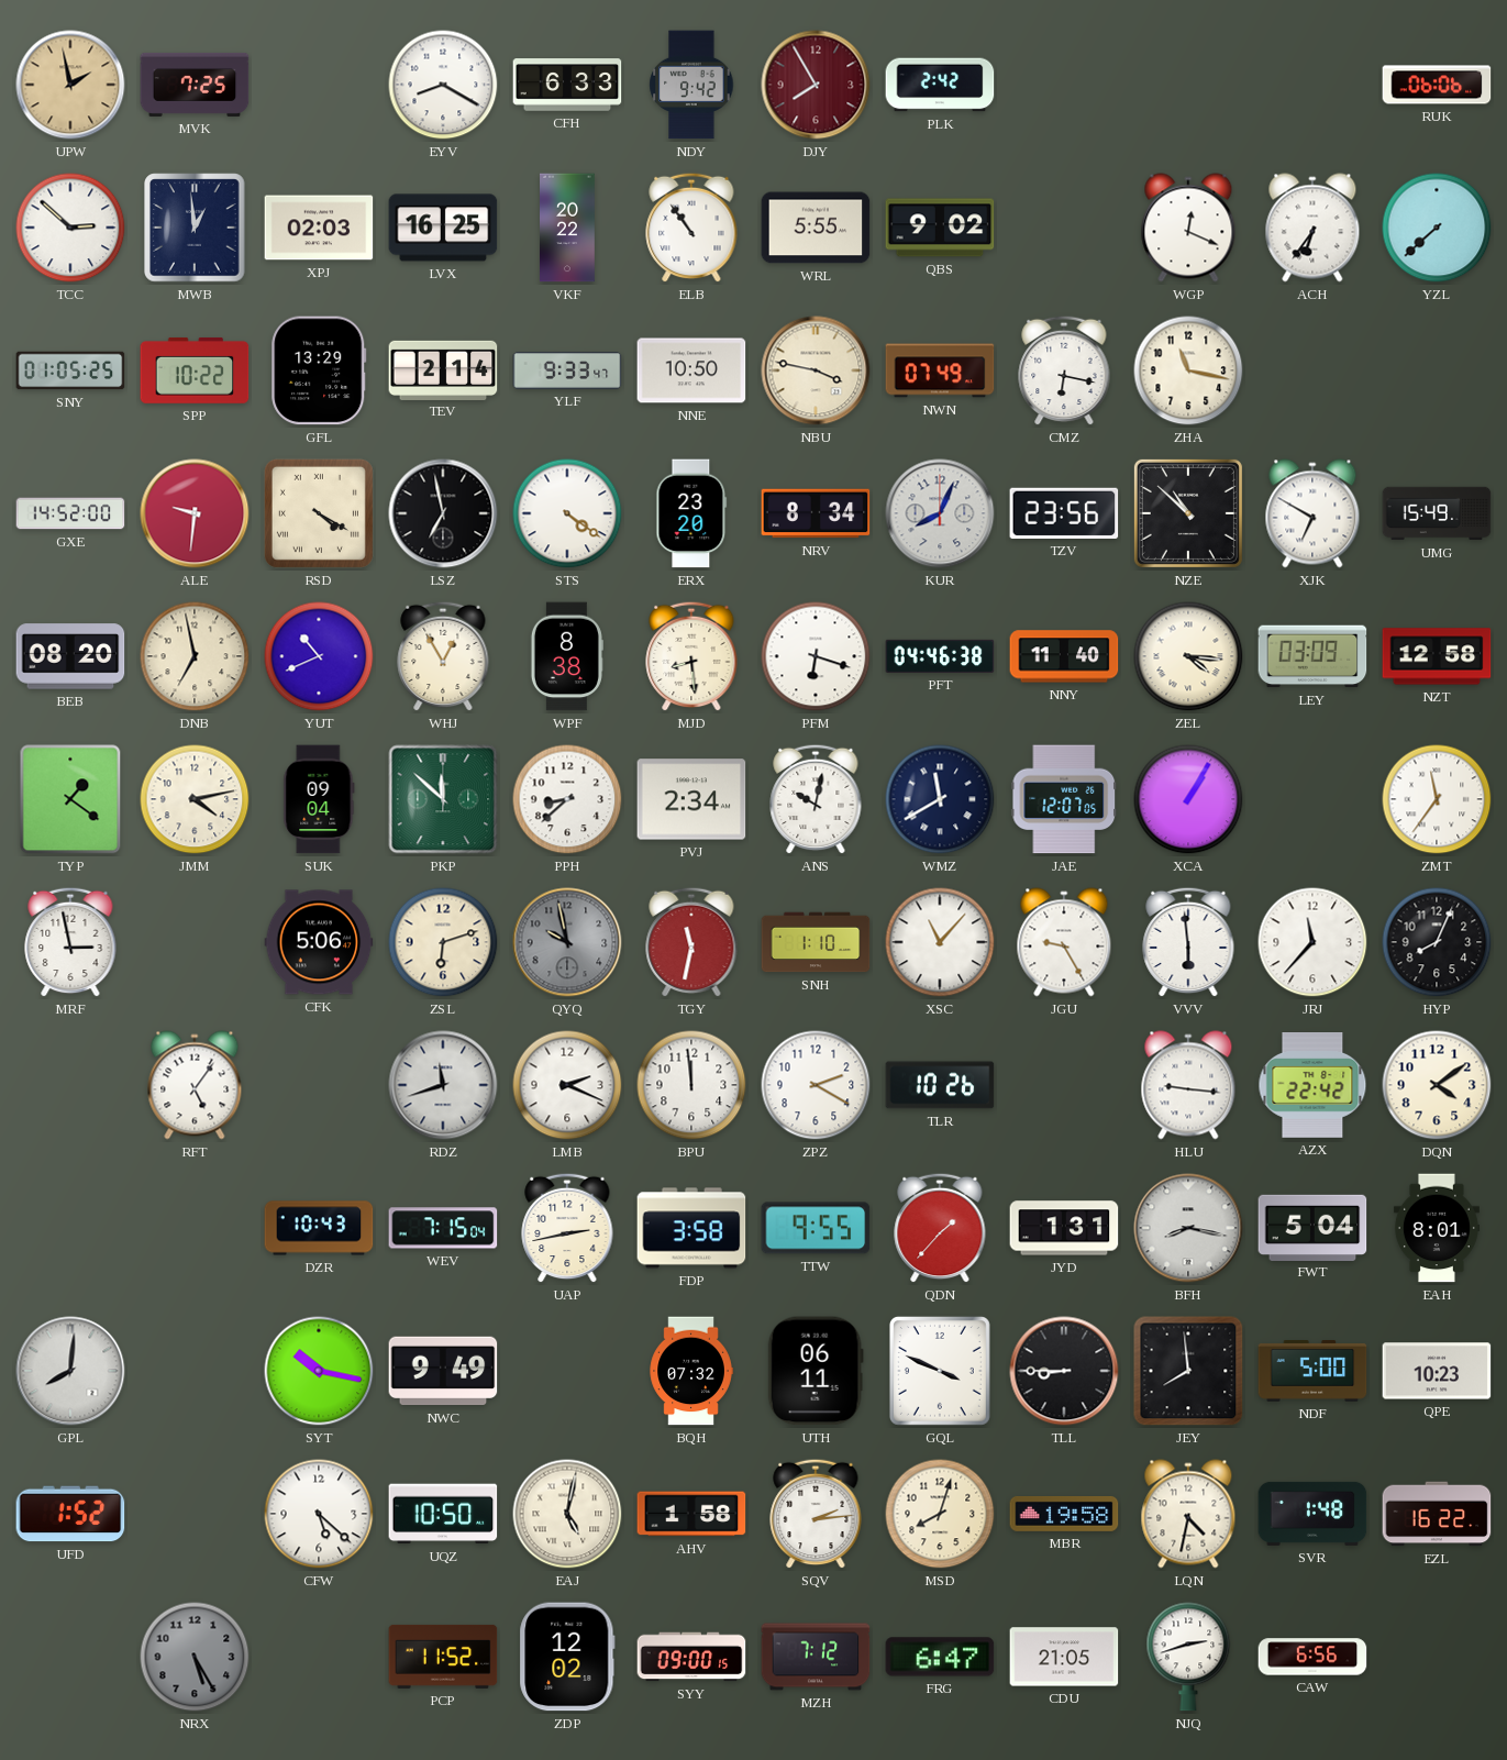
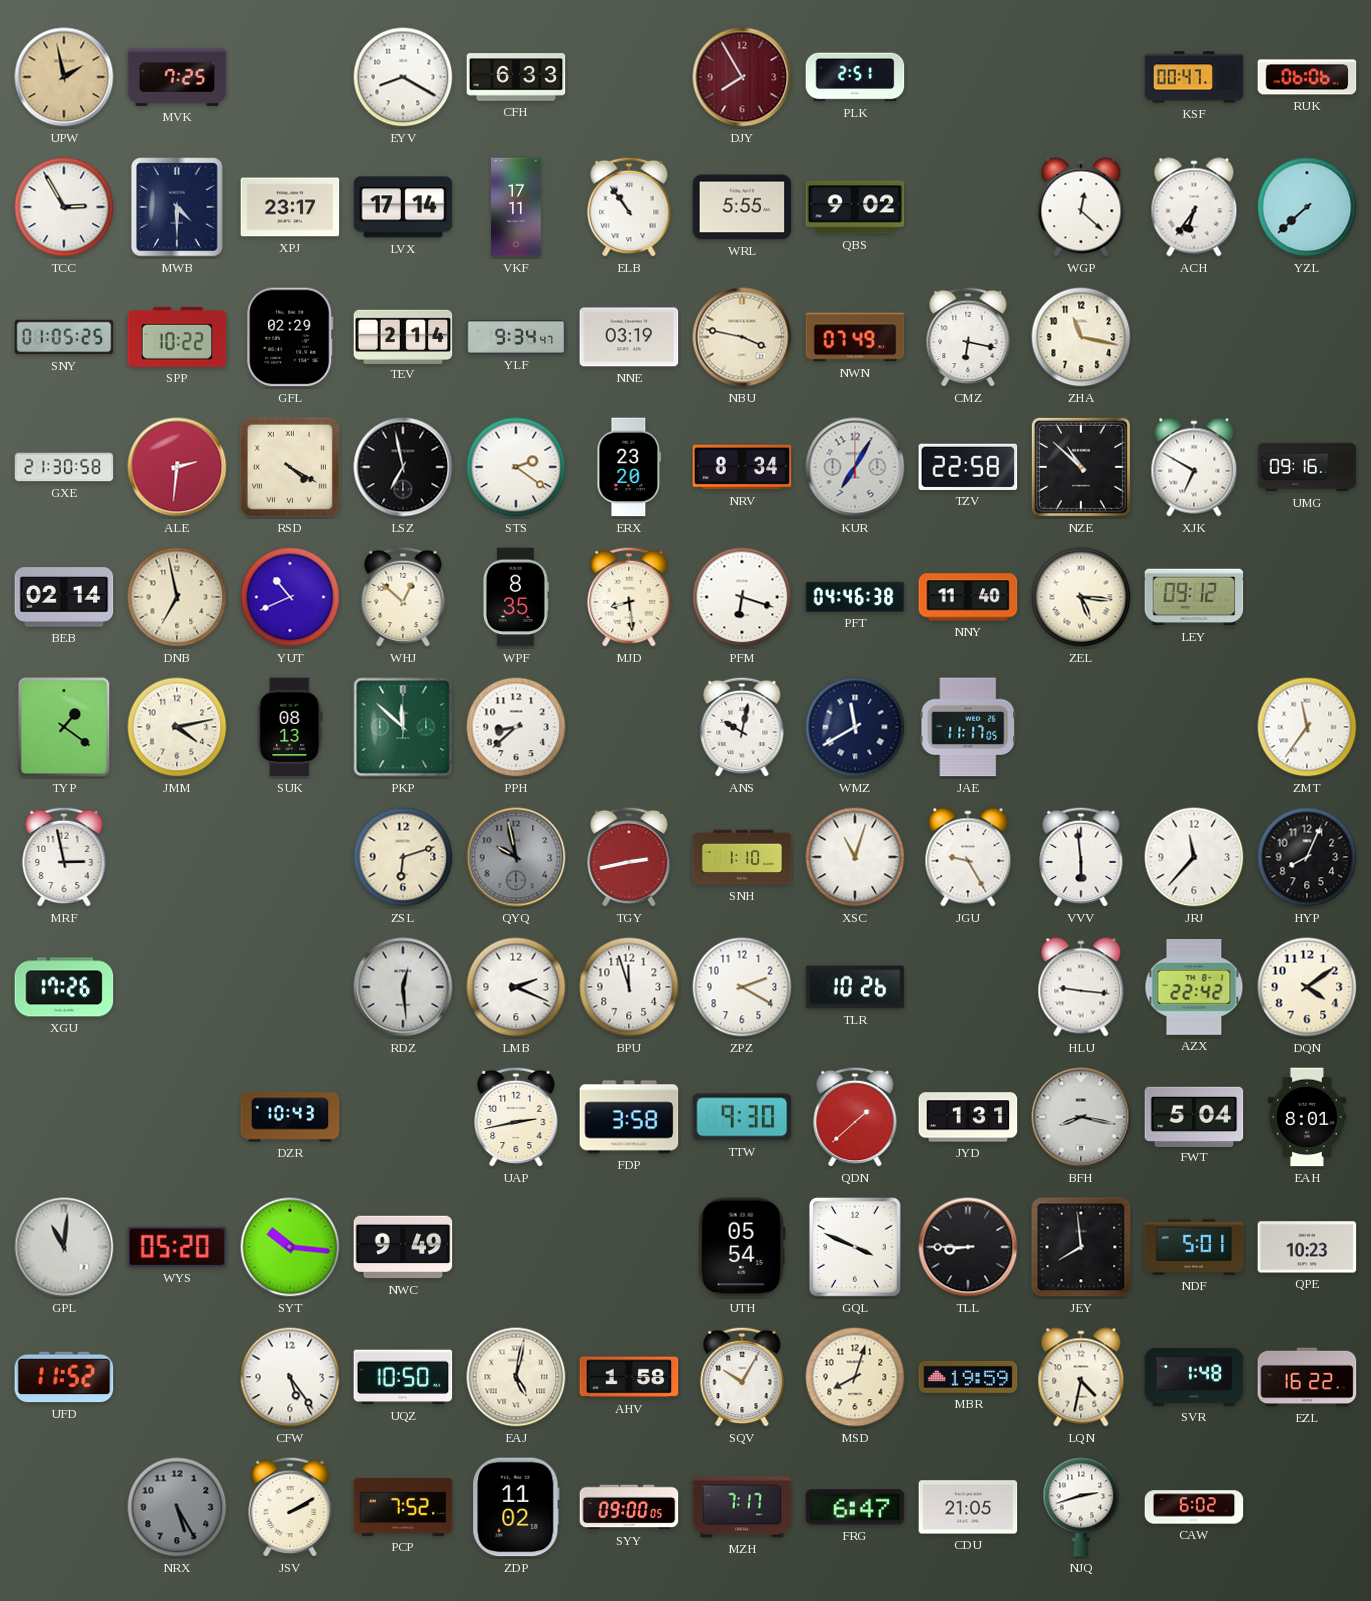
NDY: 9:42 -> none
PLK: 2:42 -> 2:51
KSF: none -> 00:47
TCC: 2:52 -> 2:55
MWB: 12:59 -> 4:30
XPJ: 02:03 -> 23:17
LVX: 16:25 -> 17:14
VKF: 20:22 -> 17:11
WGP: 12:19 -> 12:22
GFL: 13:29 -> 02:29
YLF: 9:33 -> 9:34
NNE: 10:50 -> 03:19
GXE: 14:52 -> 21:30
ALE: 9:31 -> 2:31
STS: 4:21 -> 2:21
KUR: 8:04 -> 7:05
TZV: 23:56 -> 22:58
UMG: 15:49 -> 09:16
BEB: 08:20 -> 02:14
WHJ: 12:55 -> 12:52
WPF: 8:38 -> 8:35
ZEL: 4:16 -> 5:16
LEY: 03:09 -> 09:12
NZT: 12:58 -> none
SUK: 09:04 -> 08:13
PVJ: 2:34 -> none
JAE: 12:07 -> 11:17
XCA: 1:05 -> none
CFK: 5:06 -> none
TGY: 11:32 -> 2:43
XSC: 11:07 -> 11:03
XGU: none -> 17:26
RFT: 5:06 -> none
RDZ: 11:42 -> 12:29
BPU: 11:59 -> 11:57
WEV: 7:15 -> none
TTW: 9:55 -> 9:30
QDN: 1:37 -> 1:38
GPL: 8:01 -> 11:01
WYS: none -> 05:20
SYT: 10:17 -> 10:16
BQH: 07:32 -> none
UTH: 06:11 -> 05:54
NDF: 5:00 -> 5:01
UFD: 1:52 -> 11:52
CFW: 5:22 -> 5:24
SQV: 2:14 -> 10:05
MBR: 19:58 -> 19:59
JSV: none -> 2:10
PCP: 11:52 -> 7:52
ZDP: 12:02 -> 11:02
SYY: 09:00:15 -> 09:00:05
MZH: 7:12 -> 7:17
CAW: 6:56 -> 6:02
